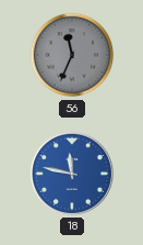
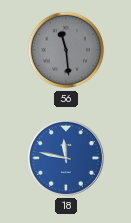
56: 11:34 -> 11:29
